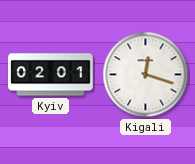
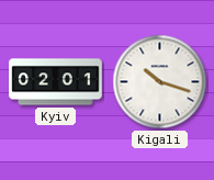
Kigali: 12:18 -> 10:18
